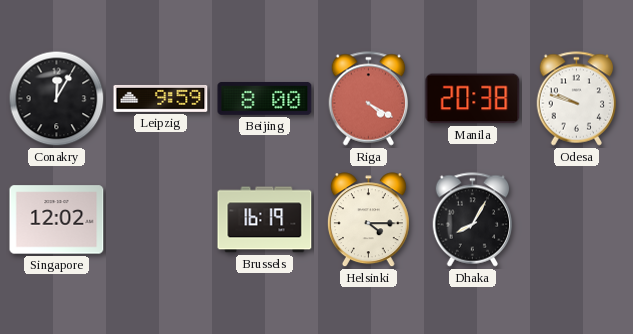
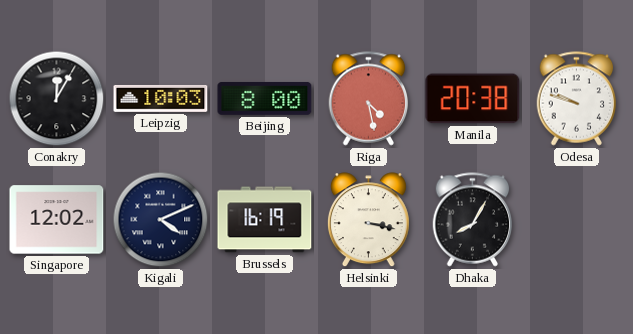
Leipzig: 9:59 -> 10:03
Riga: 4:20 -> 4:28
Kigali: none -> 4:11
Helsinki: 4:15 -> 3:17
